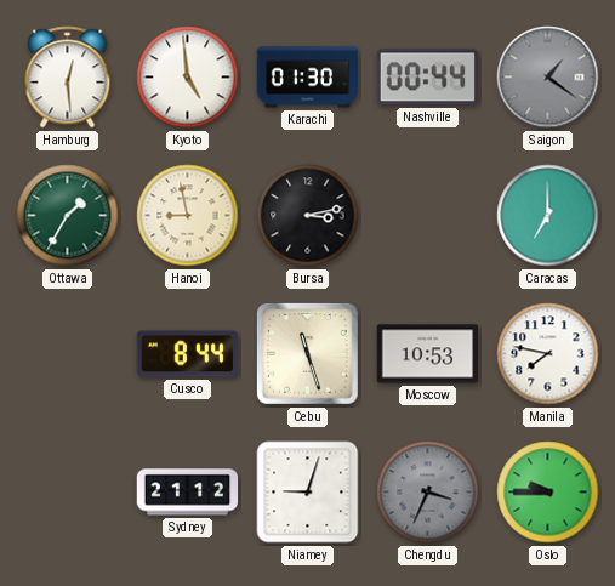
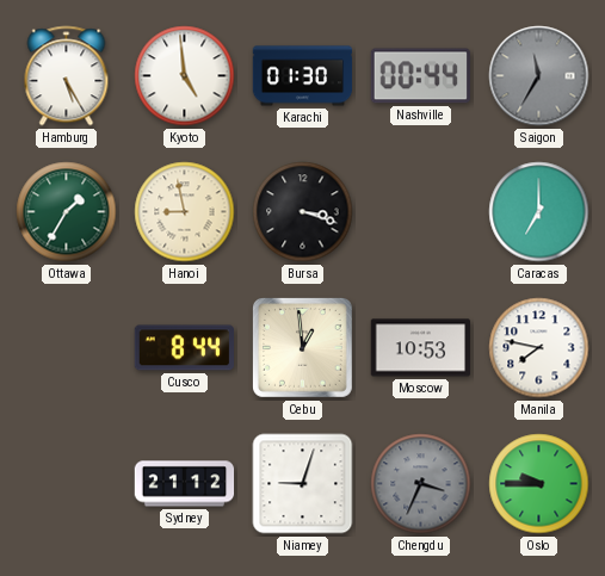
Hamburg: 12:29 -> 5:25
Saigon: 1:21 -> 11:35
Bursa: 3:13 -> 3:18
Cebu: 11:27 -> 12:59
